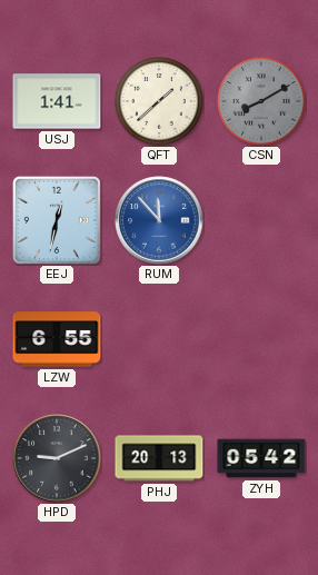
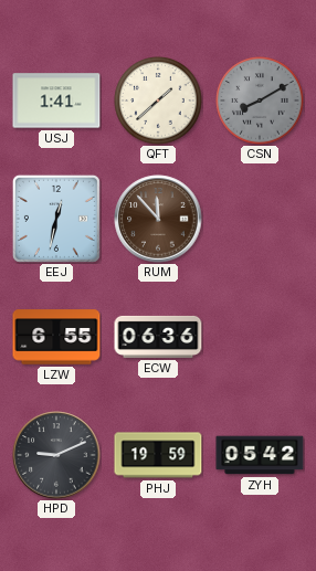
RUM dial: blue -> brown
ECW: none -> 06:36
PHJ: 20:13 -> 19:59
